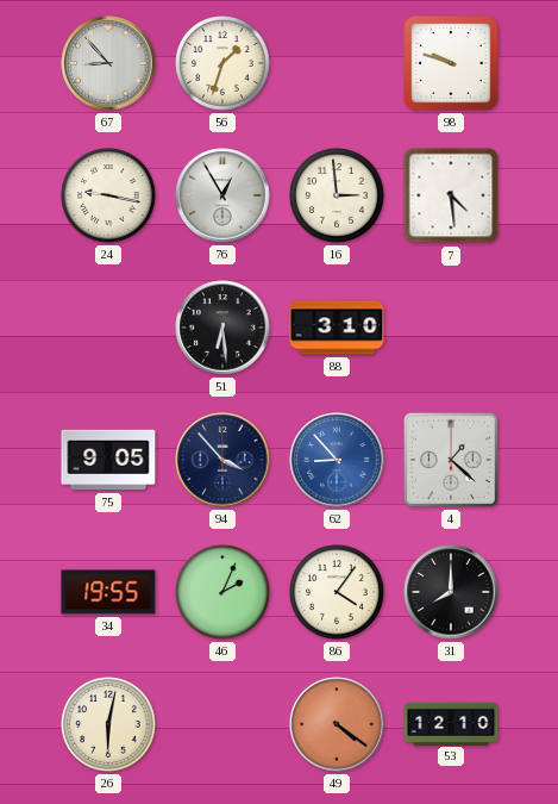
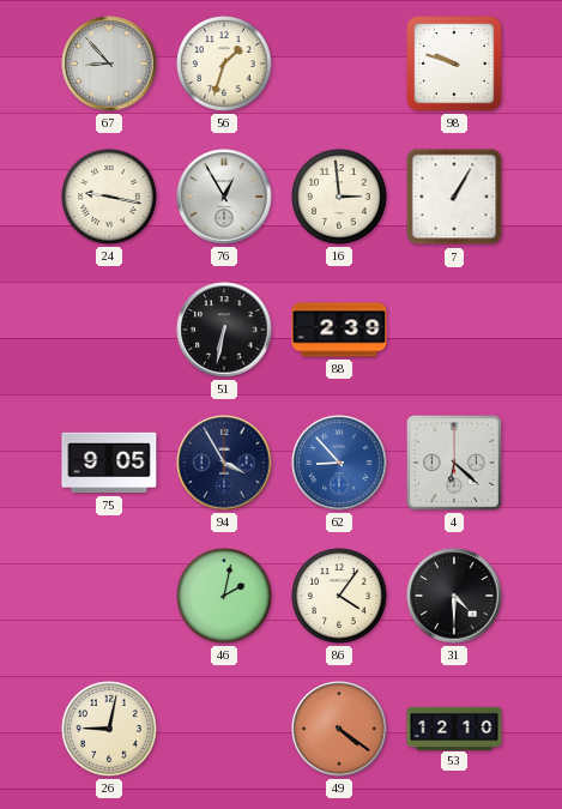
7: 4:29 -> 1:05
51: 6:29 -> 6:32
88: 3:10 -> 2:39
94: 3:53 -> 3:55
4: 1:22 -> 6:22
34: 19:55 -> none
46: 2:04 -> 2:02
31: 8:00 -> 4:30
26: 6:02 -> 9:02
